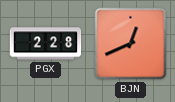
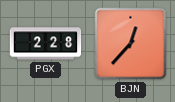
BJN: 12:41 -> 12:37
